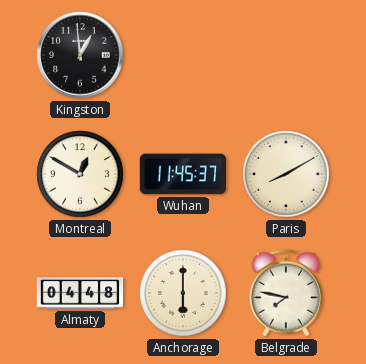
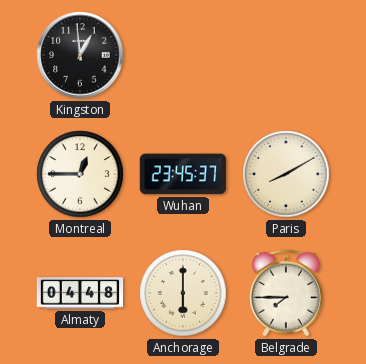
Montreal: 12:50 -> 12:45
Wuhan: 11:45 -> 23:45
Belgrade: 7:47 -> 7:45
